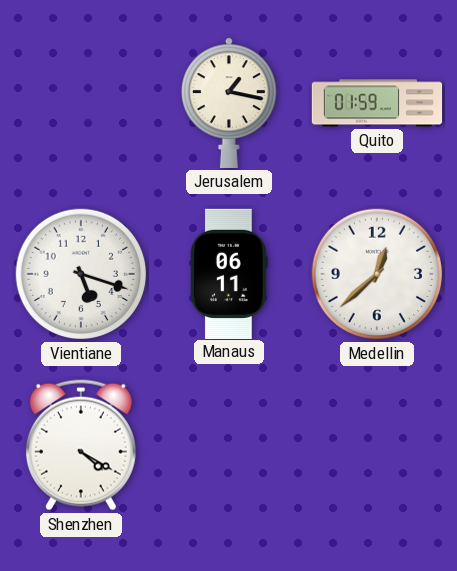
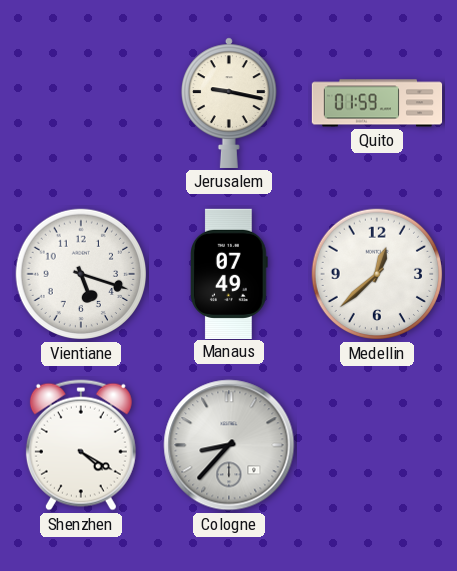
Jerusalem: 1:17 -> 9:17
Manaus: 06:11 -> 07:49
Cologne: none -> 8:37
